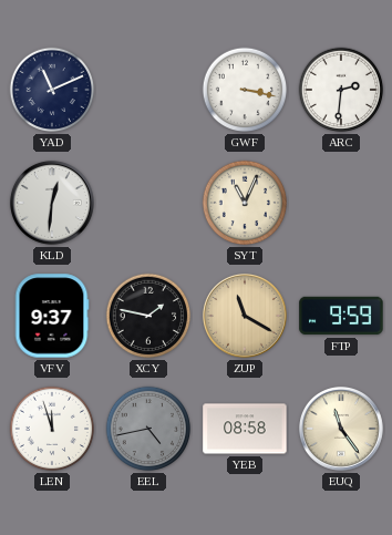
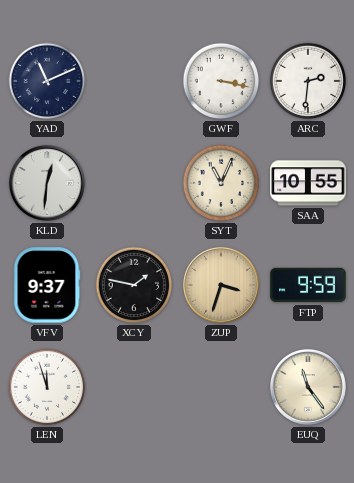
SAA: none -> 10:55
ZUP: 11:20 -> 3:33
EEL: 4:43 -> none
YEB: 08:58 -> none
